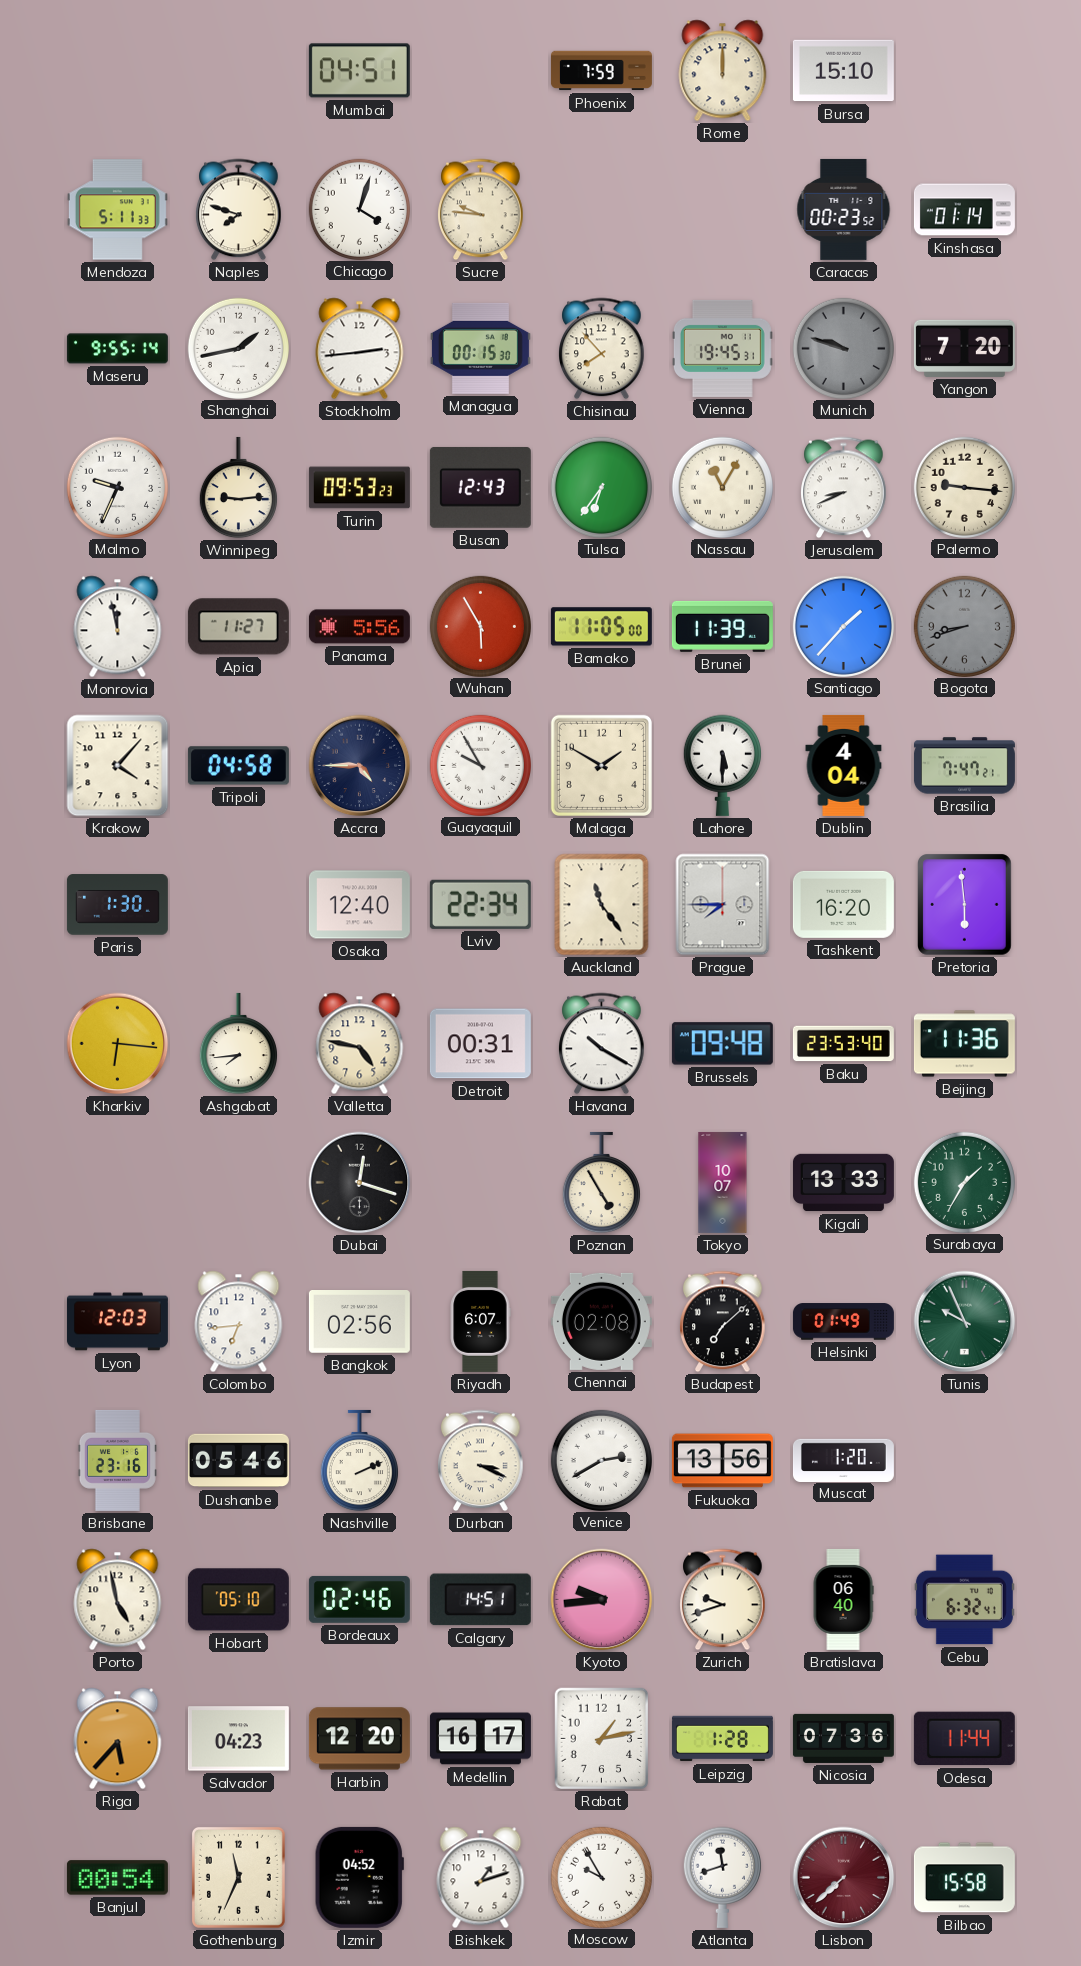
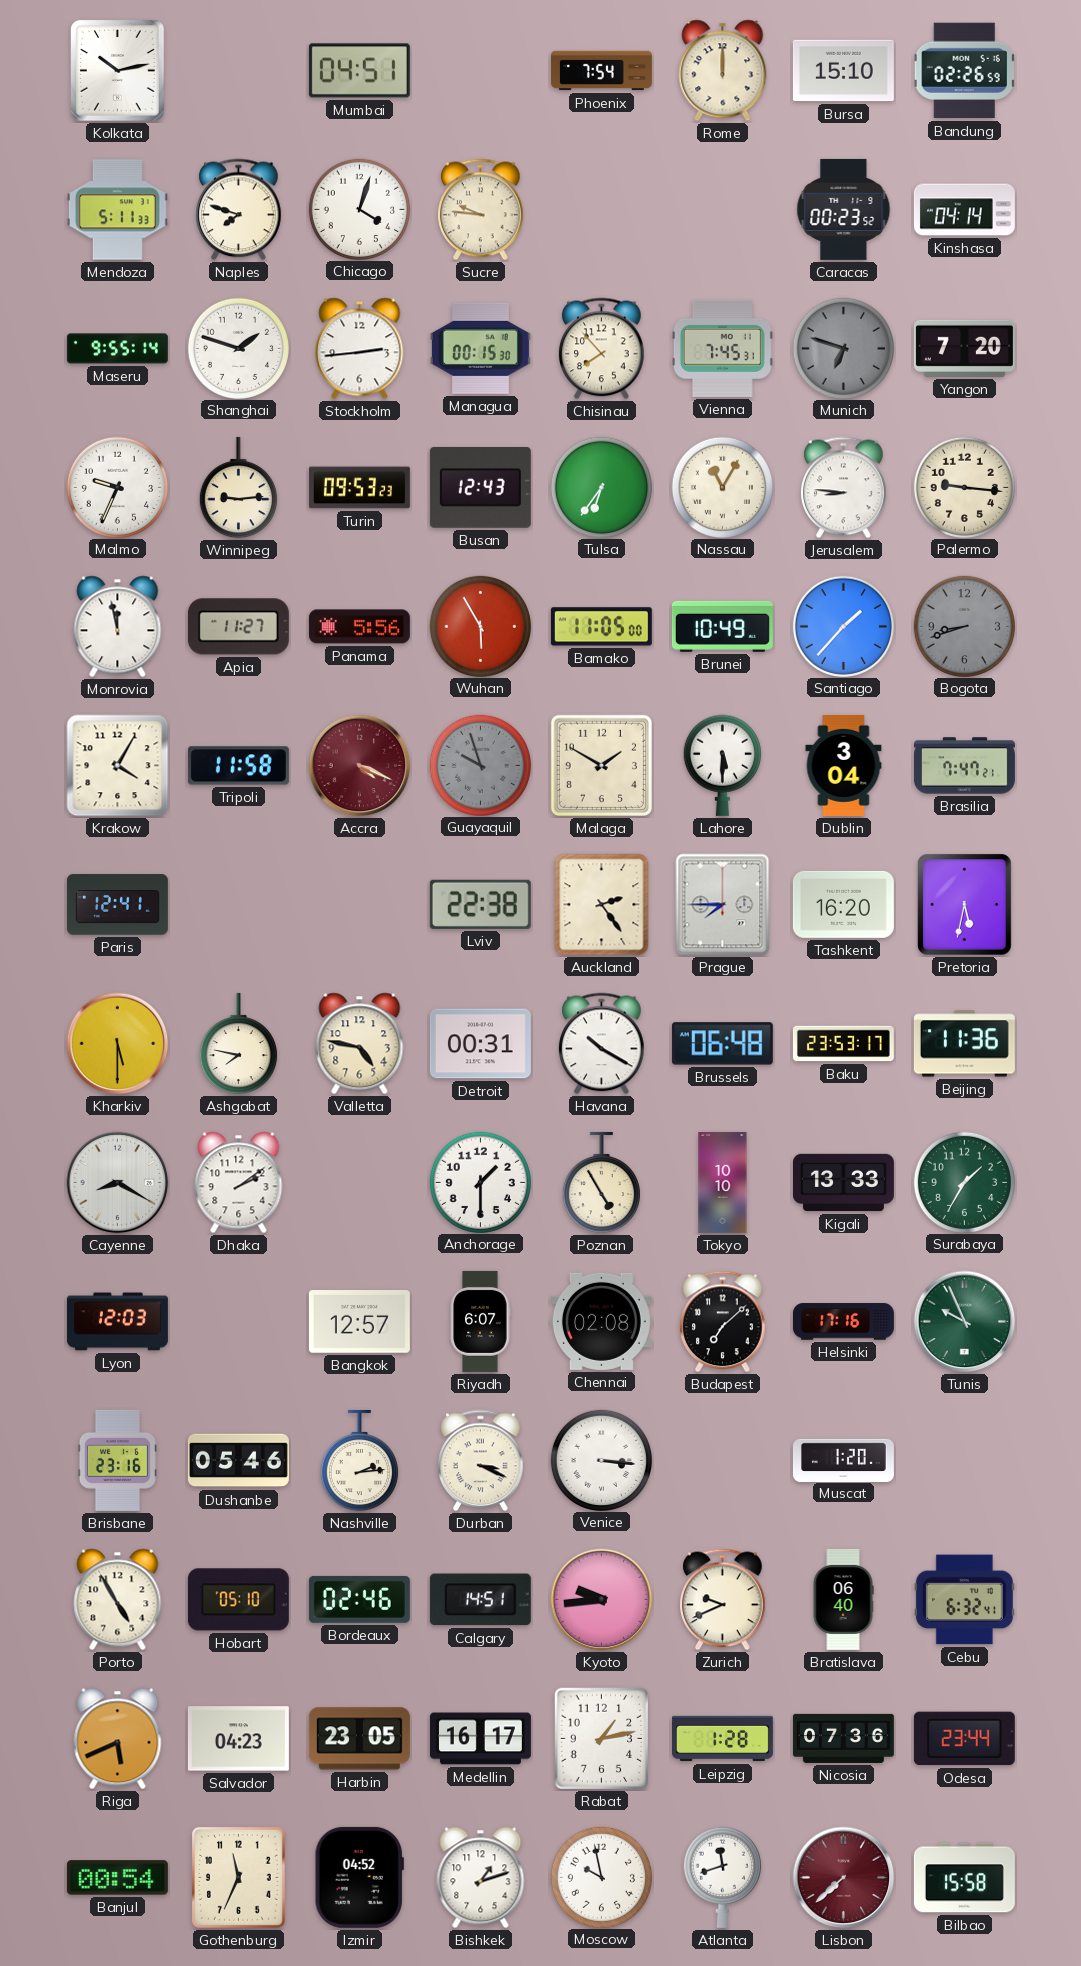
Kolkata: none -> 10:13
Phoenix: 7:59 -> 7:54
Bandung: none -> 02:26
Kinshasa: 01:14 -> 04:14
Shanghai: 1:43 -> 1:48
Vienna: 19:45 -> 7:45
Munich: 9:48 -> 6:48
Jerusalem: 8:41 -> 8:46
Brunei: 11:39 -> 10:49
Krakow: 4:07 -> 4:05
Tripoli: 04:58 -> 11:58
Accra: 4:45 -> 4:19
Accra dial: navy -> burgundy
Guayaquil: 9:55 -> 9:57
Guayaquil dial: white -> grey
Dublin: 4:04 -> 3:04
Paris: 1:30 -> 12:41
Osaka: 12:40 -> none
Lviv: 22:34 -> 22:38
Auckland: 11:24 -> 2:24
Pretoria: 5:59 -> 5:32
Kharkiv: 6:16 -> 5:30
Ashgabat: 7:44 -> 7:47
Brussels: 09:48 -> 06:48
Baku: 23:53:40 -> 23:53:17
Cayenne: none -> 8:20
Dhaka: none -> 2:09
Dubai: 12:18 -> none
Anchorage: none -> 1:30
Tokyo: 10:07 -> 10:10
Colombo: 6:44 -> none
Bangkok: 02:56 -> 12:57
Helsinki: 01:49 -> 17:16
Nashville: 2:11 -> 2:14
Venice: 2:40 -> 3:16
Fukuoka: 13:56 -> none
Porto: 4:58 -> 4:55
Zurich: 9:42 -> 9:41
Riga: 5:37 -> 5:41
Harbin: 12:20 -> 23:05
Odesa: 11:44 -> 23:44
Moscow: 9:55 -> 9:58
